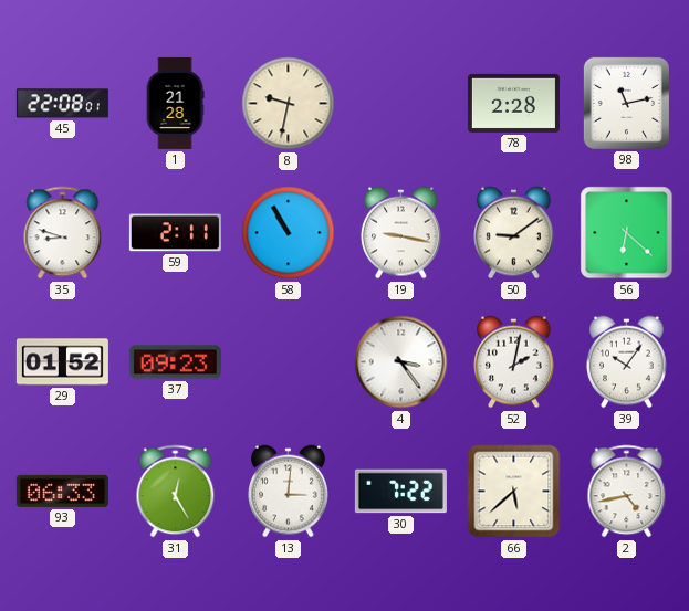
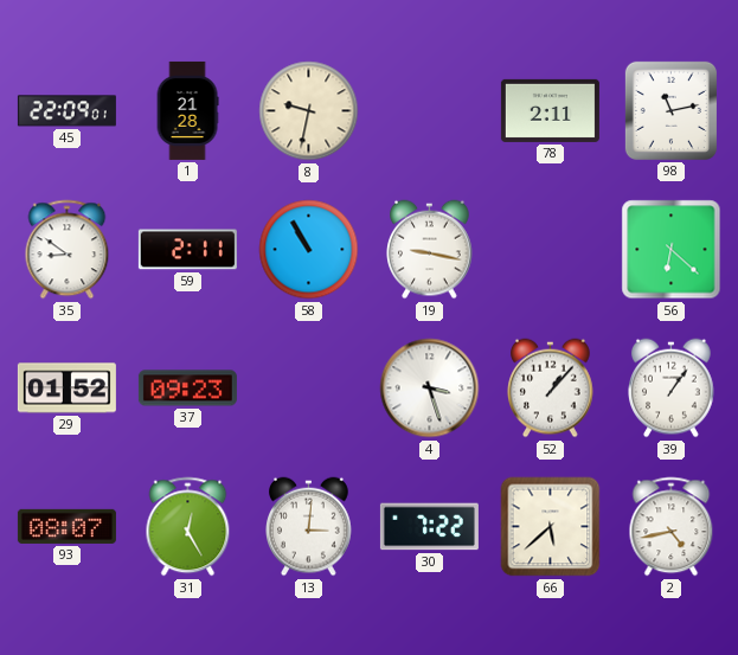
45: 22:08 -> 22:09
78: 2:28 -> 2:11
35: 8:48 -> 8:51
50: 9:09 -> none
4: 3:24 -> 3:27
52: 2:02 -> 1:07
39: 10:06 -> 1:06
93: 06:33 -> 08:07
